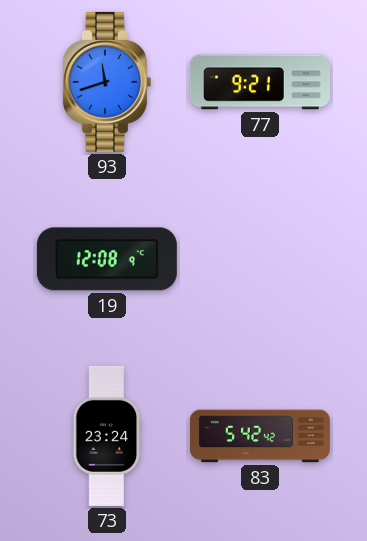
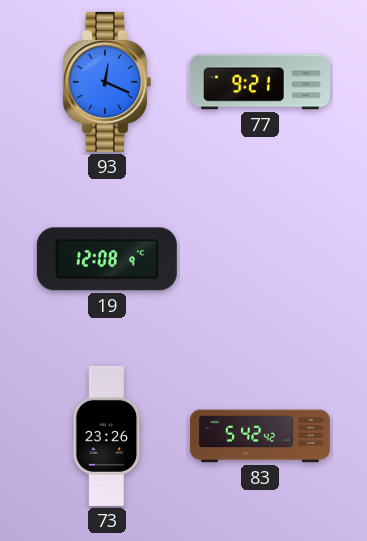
93: 11:42 -> 12:19
73: 23:24 -> 23:26
